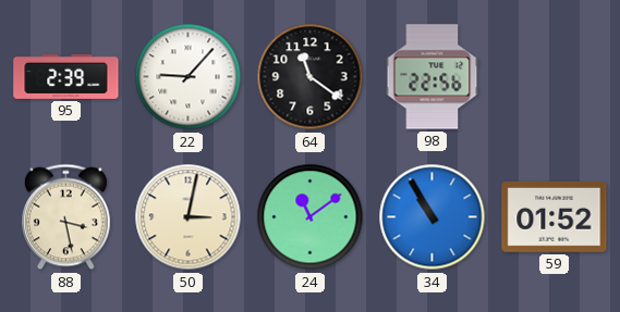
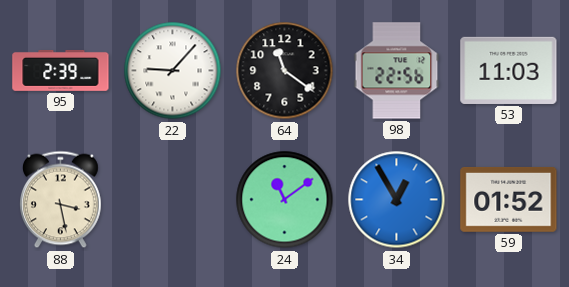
53: none -> 11:03
50: 3:02 -> none
34: 10:55 -> 12:55
